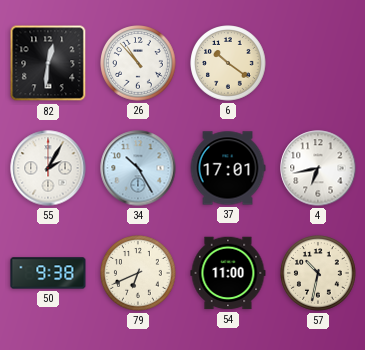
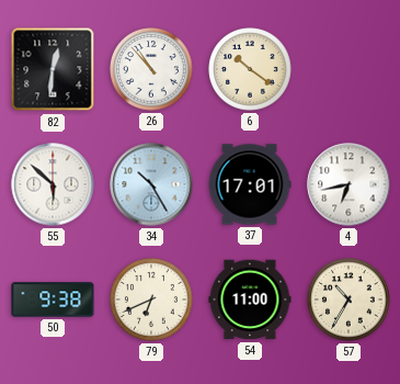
55: 2:05 -> 5:52
57: 10:32 -> 10:35
